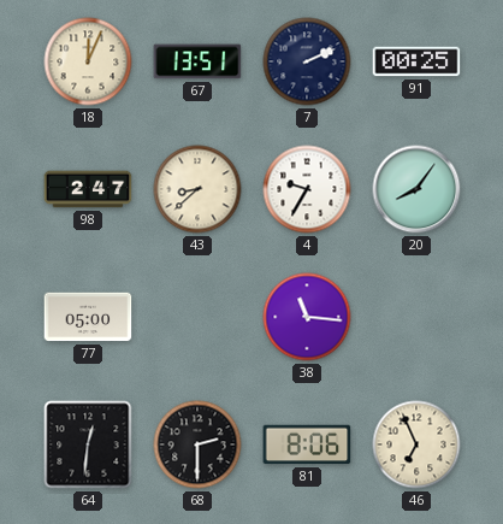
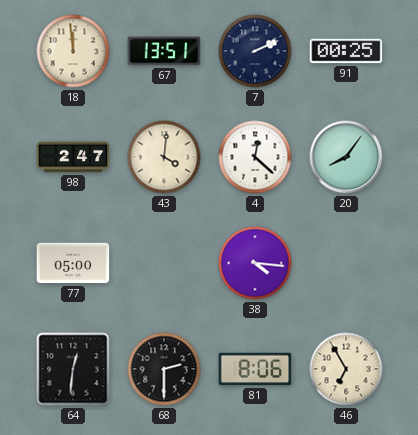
18: 12:04 -> 11:59
43: 8:38 -> 4:01
4: 9:35 -> 12:22
38: 11:16 -> 4:16
46: 6:56 -> 6:55
